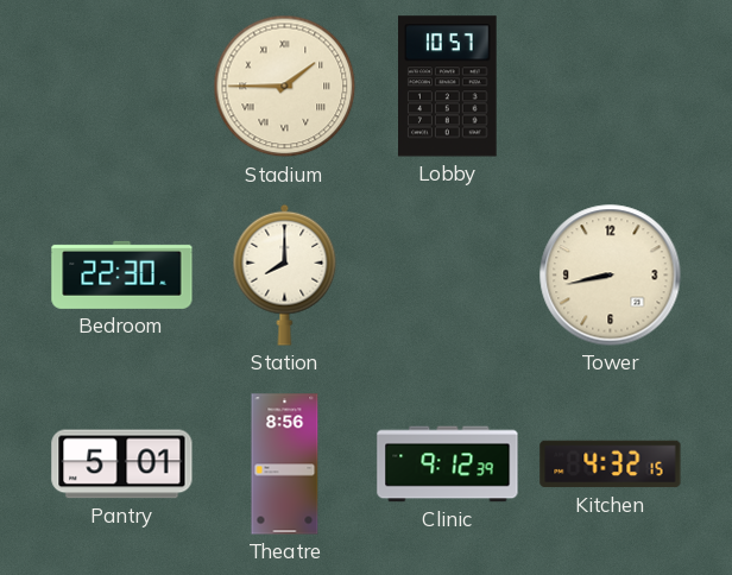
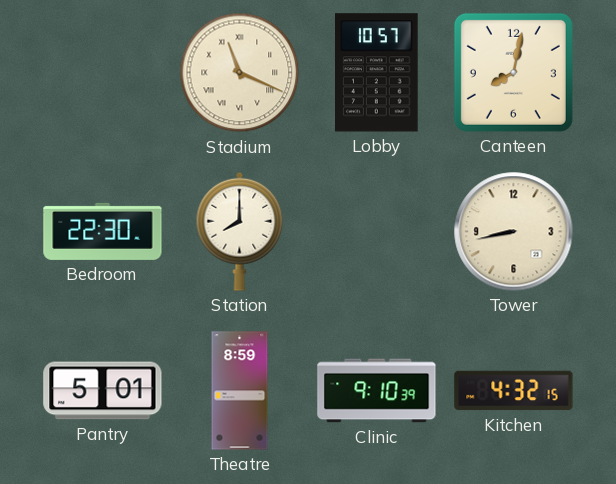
Stadium: 1:45 -> 11:19
Canteen: none -> 8:02
Theatre: 8:56 -> 8:59
Clinic: 9:12 -> 9:10
